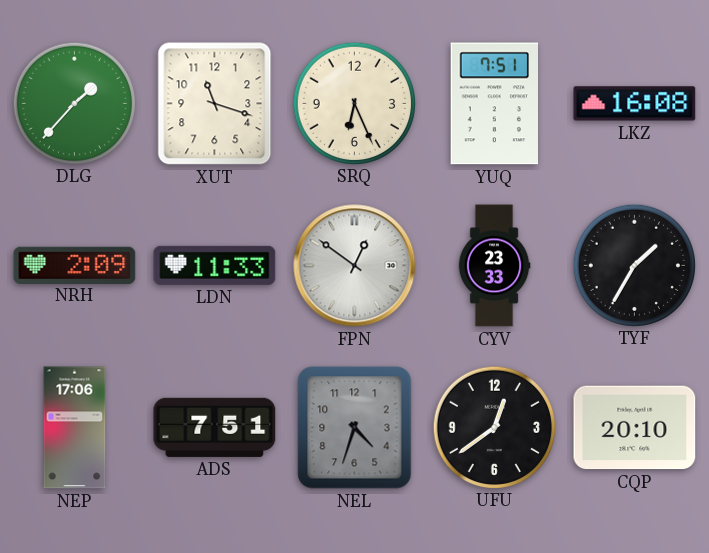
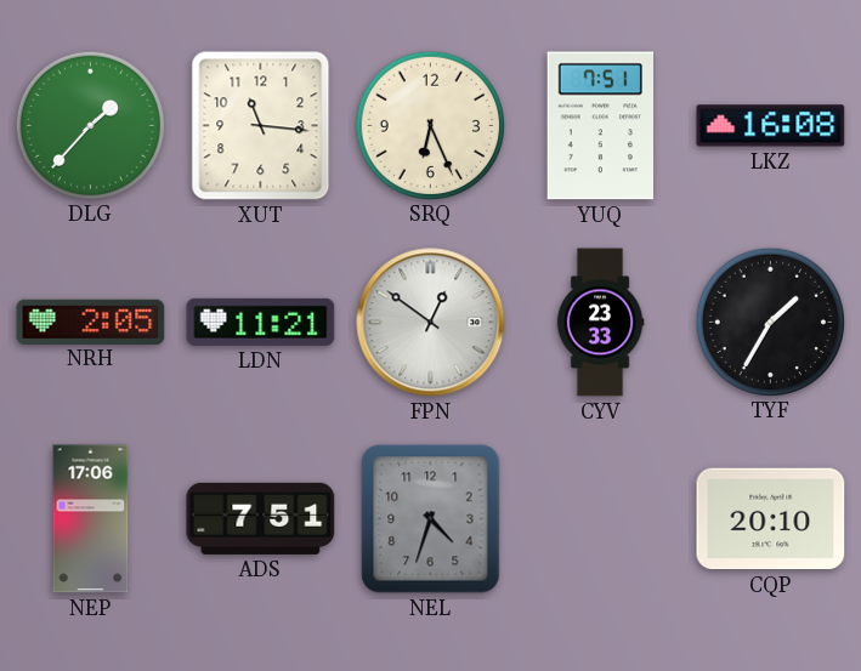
XUT: 11:18 -> 11:16
NRH: 2:09 -> 2:05
LDN: 11:33 -> 11:21
UFU: 12:39 -> none
